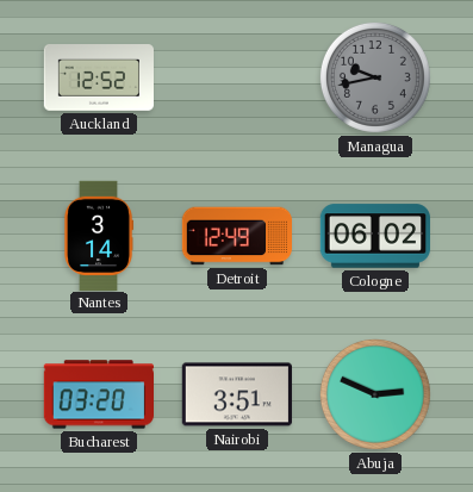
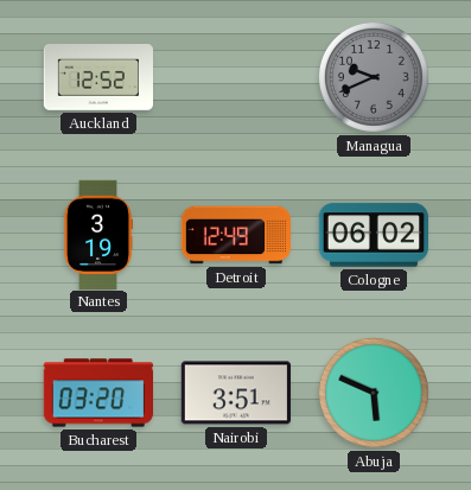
Managua: 9:43 -> 9:41
Nantes: 3:14 -> 3:19
Abuja: 2:49 -> 5:49
